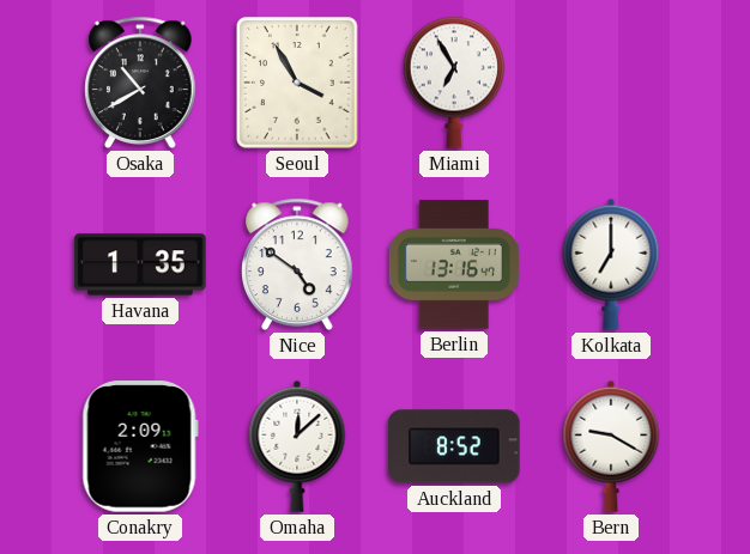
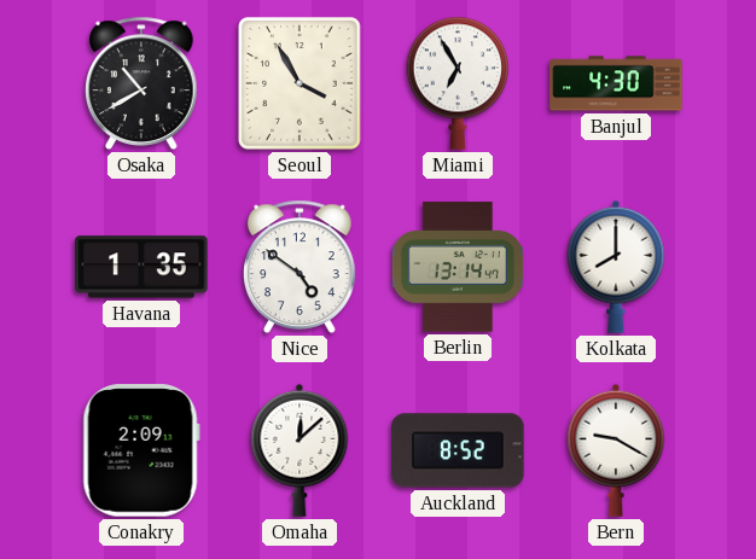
Banjul: none -> 4:30
Berlin: 13:16 -> 13:14
Kolkata: 7:00 -> 8:00
